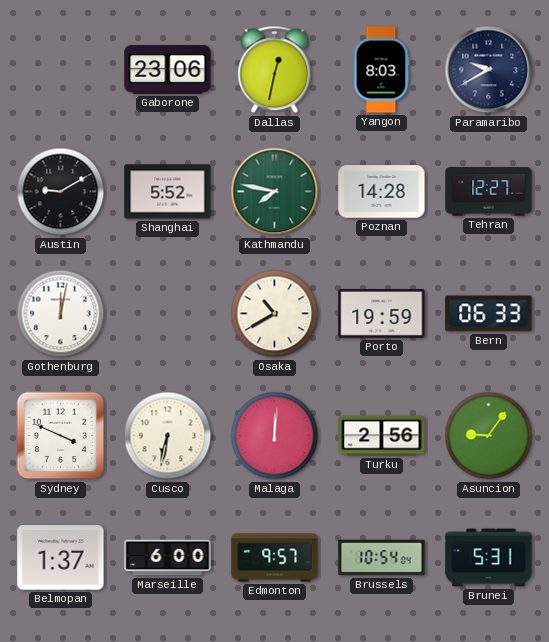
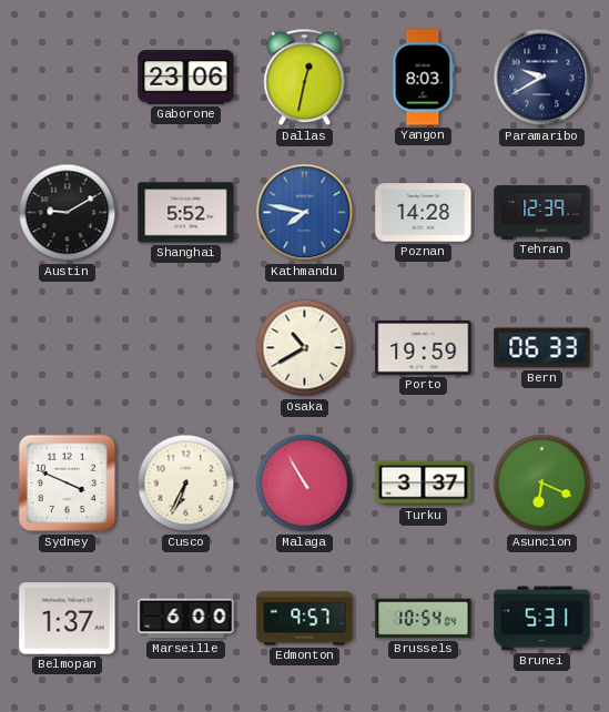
Kathmandu dial: green -> blue
Tehran: 12:27 -> 12:39
Gothenburg: 12:02 -> none
Cusco: 6:32 -> 6:34
Malaga: 12:01 -> 10:55
Turku: 2:56 -> 3:37
Asuncion: 9:06 -> 6:19
